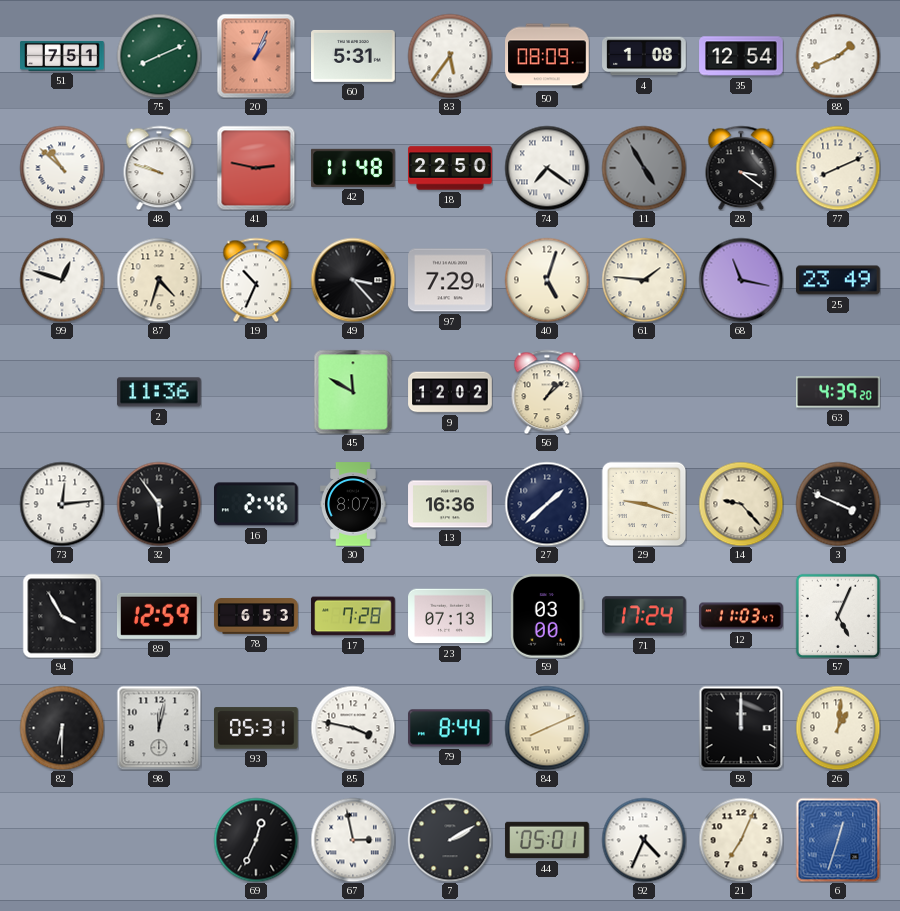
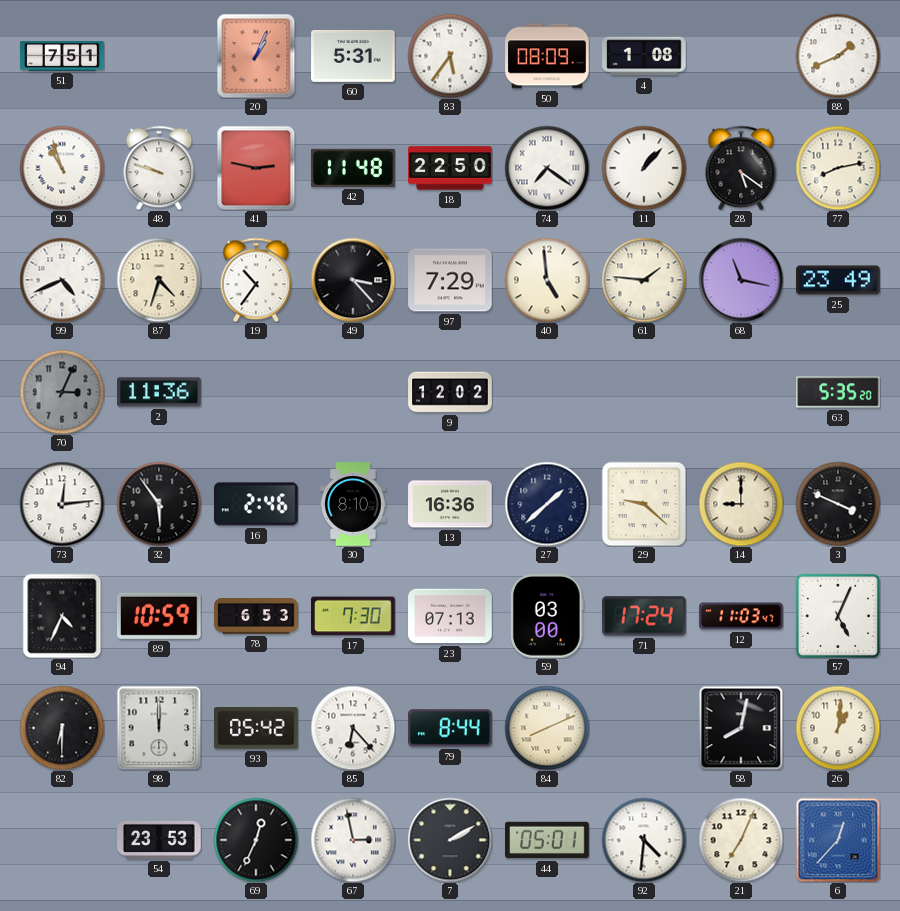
75: 8:11 -> none
35: 12:54 -> none
90: 10:52 -> 10:57
11: 4:55 -> 1:07
11 dial: grey -> white
28: 3:21 -> 5:21
77: 8:11 -> 8:13
99: 12:48 -> 4:41
19: 10:34 -> 10:36
40: 5:03 -> 4:59
70: none -> 3:04
45: 11:50 -> none
56: 1:08 -> none
63: 4:39 -> 5:35
30: 8:07 -> 8:10
29: 9:18 -> 9:22
14: 9:23 -> 9:00
94: 3:55 -> 4:34
89: 12:59 -> 10:59
17: 7:28 -> 7:30
98: 12:02 -> 12:00
93: 05:31 -> 05:42
85: 3:47 -> 6:23
58: 12:00 -> 8:02
54: none -> 23:53
92: 4:34 -> 4:31
6: 12:33 -> 12:37
